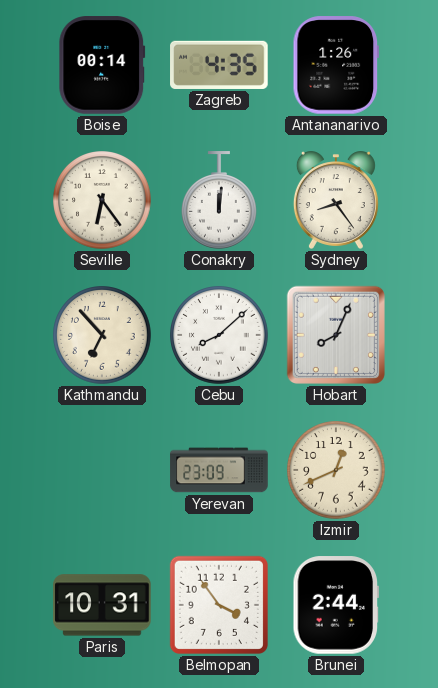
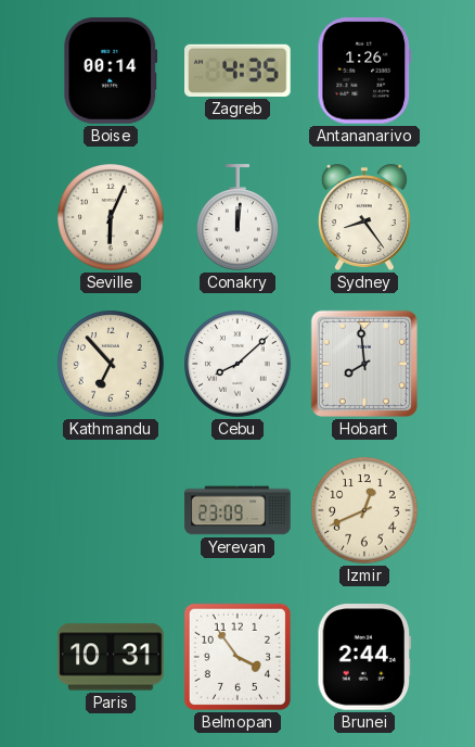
Seville: 6:24 -> 6:04
Hobart: 8:04 -> 7:59
